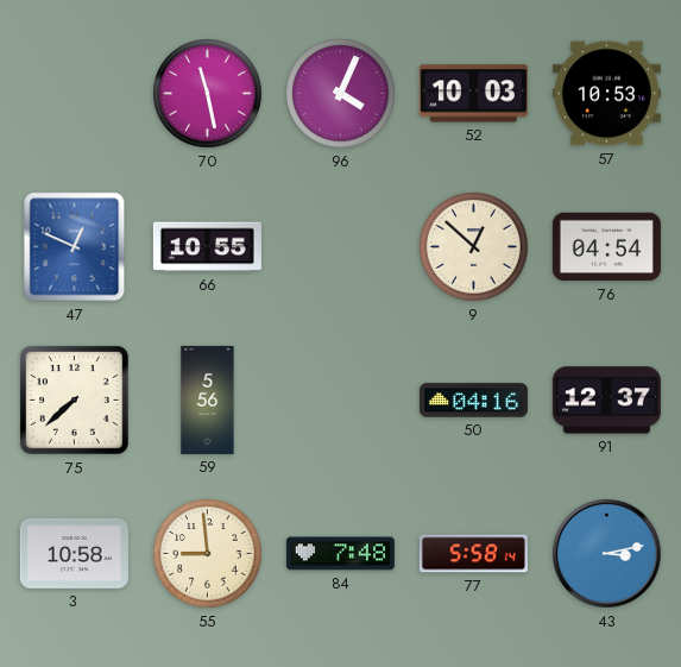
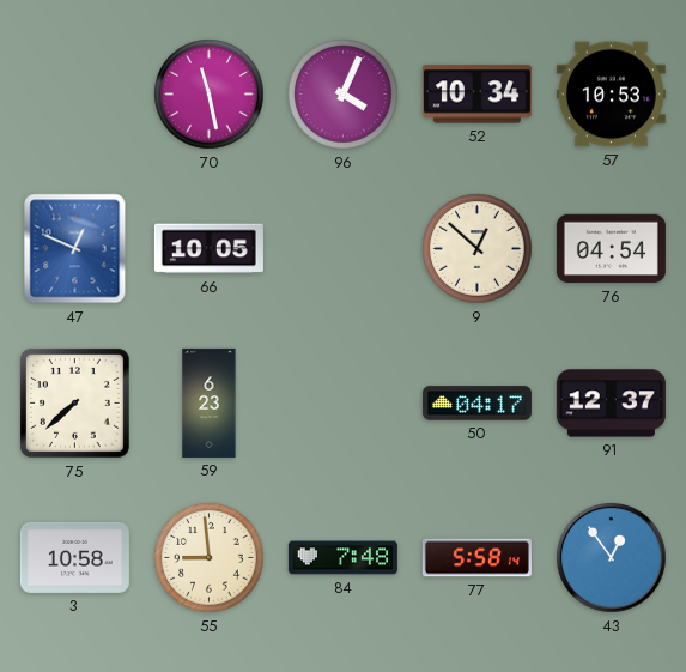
52: 10:03 -> 10:34
66: 10:55 -> 10:05
59: 5:56 -> 6:23
50: 04:16 -> 04:17
43: 3:13 -> 12:54
